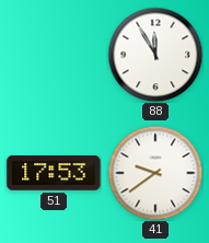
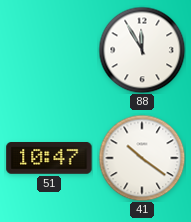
51: 17:53 -> 10:47
41: 9:39 -> 10:21
